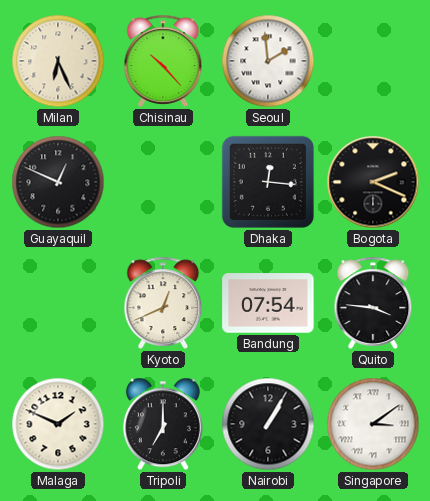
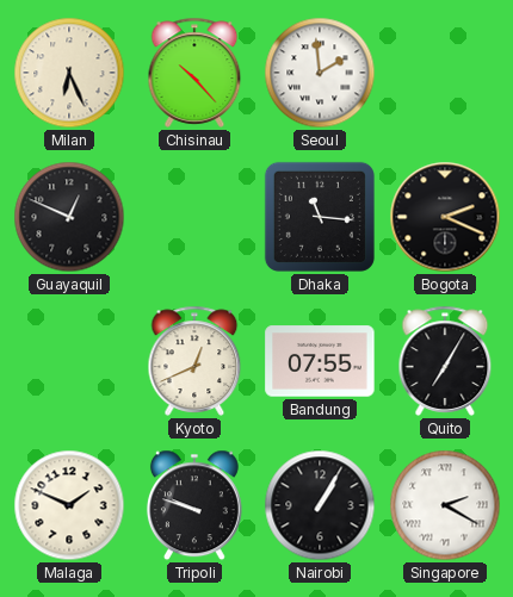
Dhaka: 12:16 -> 11:16
Bandung: 07:54 -> 07:55
Quito: 3:46 -> 7:05
Tripoli: 7:00 -> 9:48
Singapore: 3:09 -> 2:20
